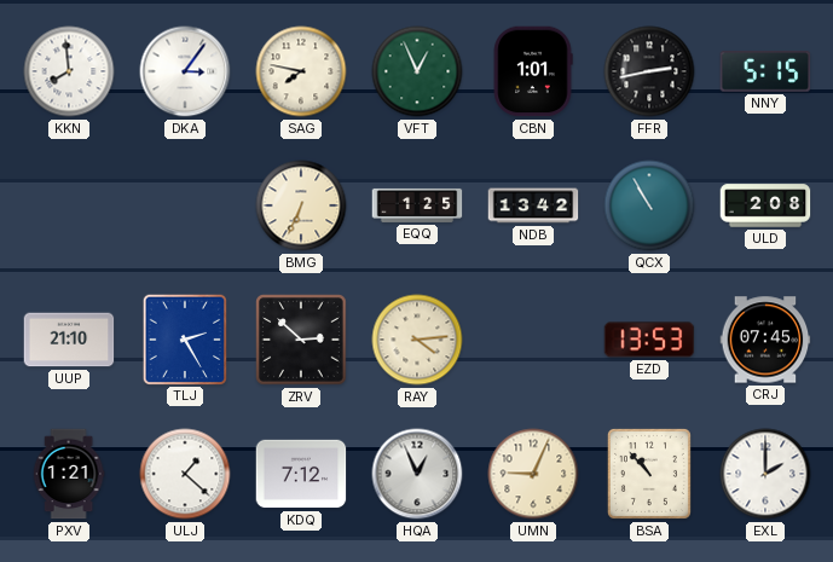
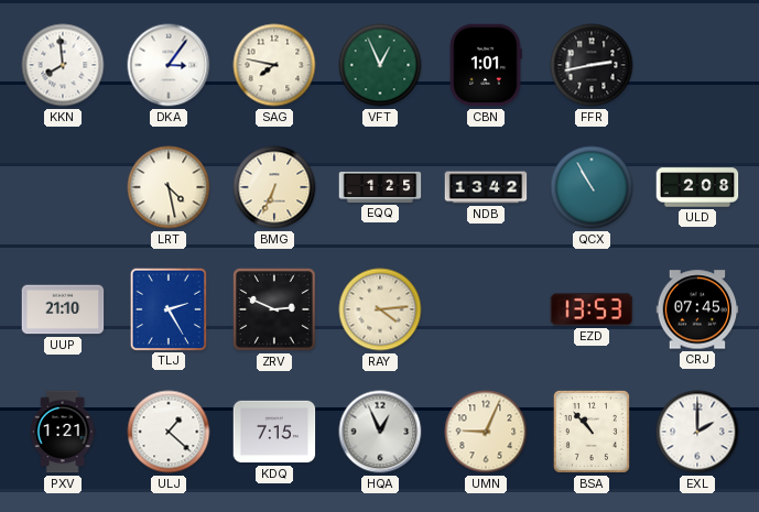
NNY: 5:15 -> none
LRT: none -> 4:28
ZRV: 2:52 -> 2:49
KDQ: 7:12 -> 7:15
